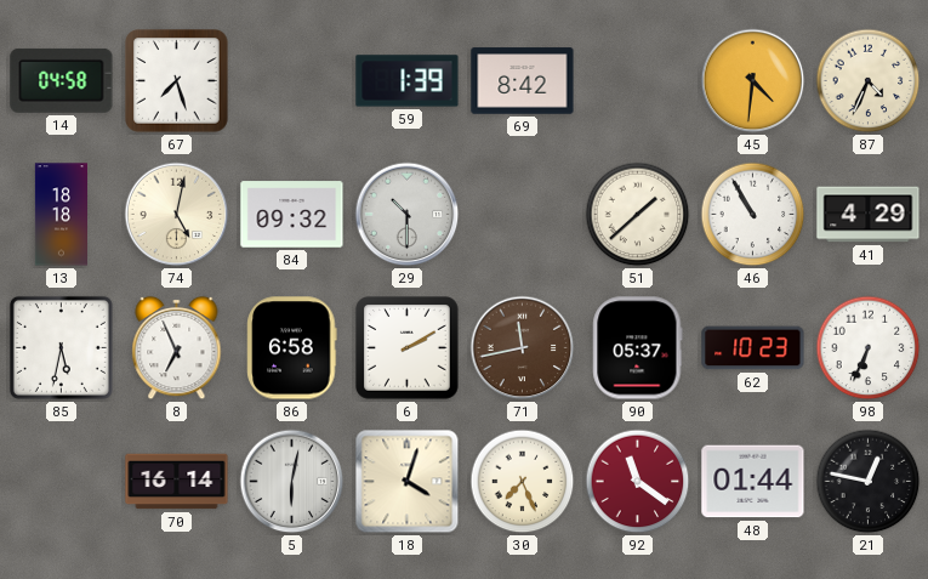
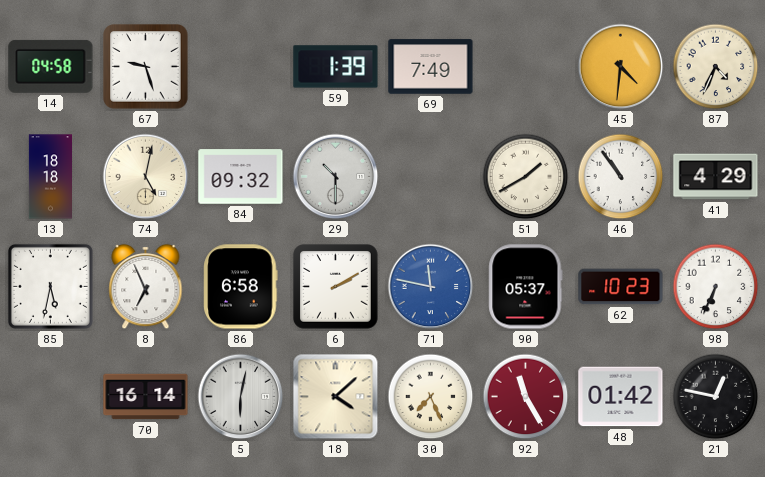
67: 7:27 -> 9:27
69: 8:42 -> 7:49
51: 1:38 -> 1:40
46: 10:55 -> 10:54
71: 11:43 -> 11:47
71 dial: brown -> blue
18: 4:03 -> 4:08
92: 11:21 -> 11:25
48: 01:44 -> 01:42
